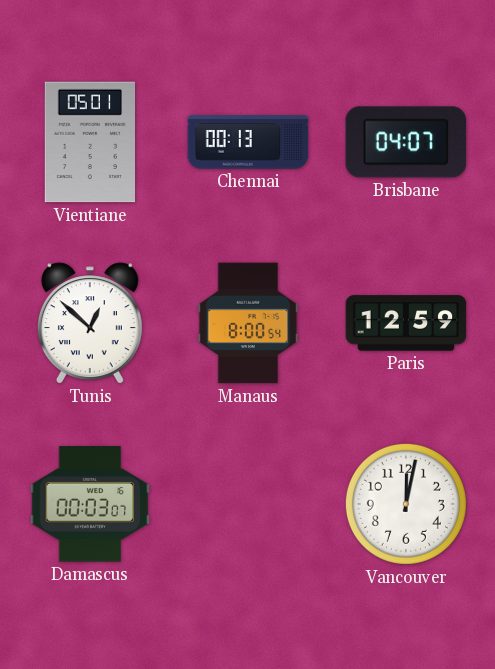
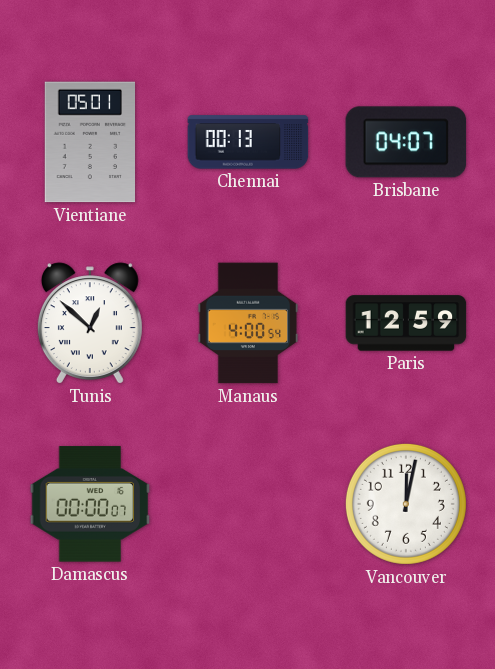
Manaus: 8:00 -> 4:00
Damascus: 00:03 -> 00:00
